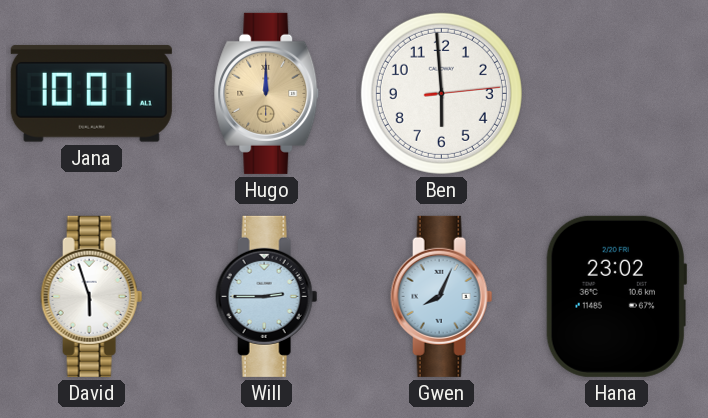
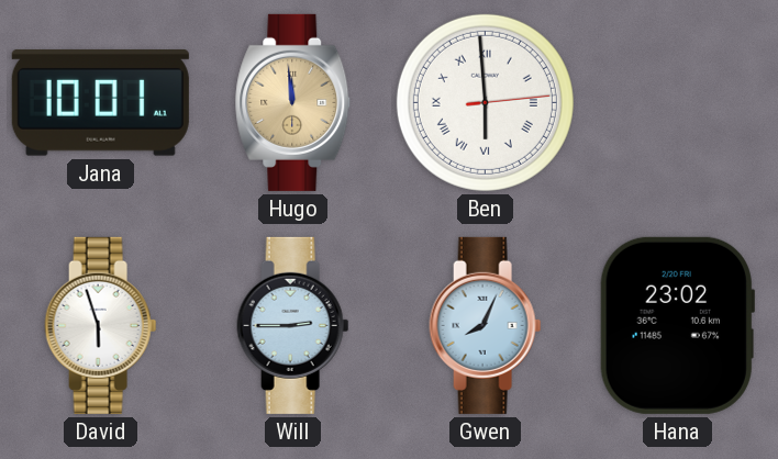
Hugo: 12:00 -> 11:59
Ben numerals: Arabic -> Roman
